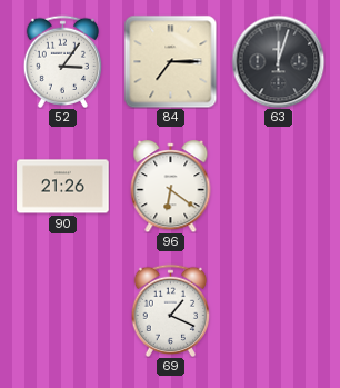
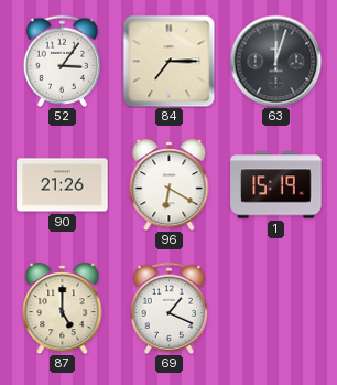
96: 6:21 -> 6:20
1: none -> 15:19
87: none -> 5:00
